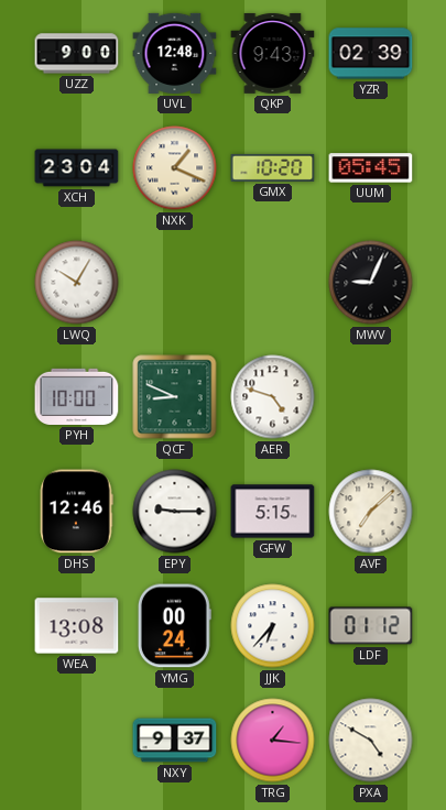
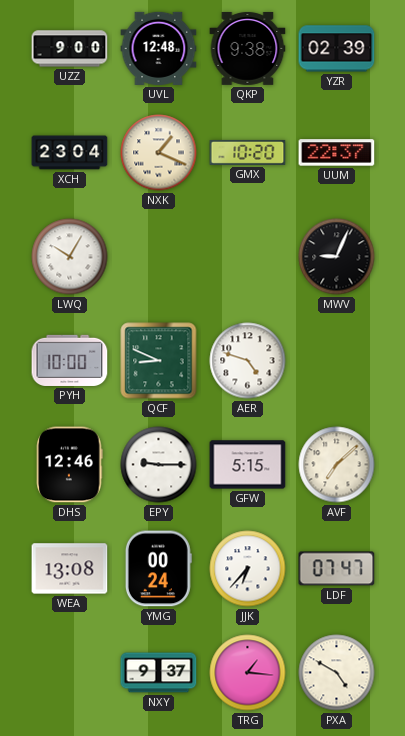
QKP: 9:43 -> 9:38
UUM: 05:45 -> 22:37
LDF: 01:12 -> 07:47
